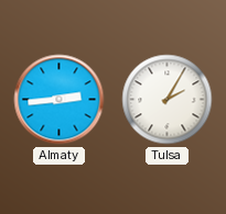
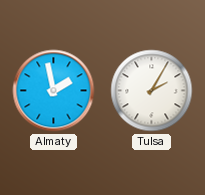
Almaty: 2:44 -> 1:58
